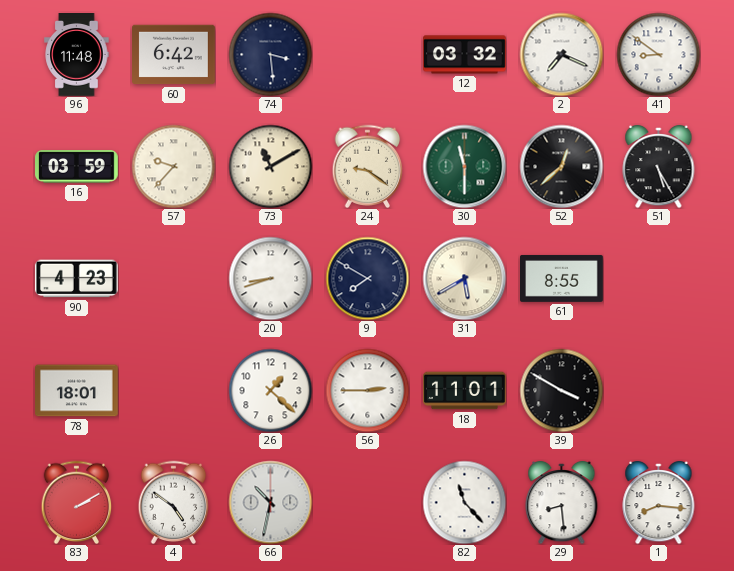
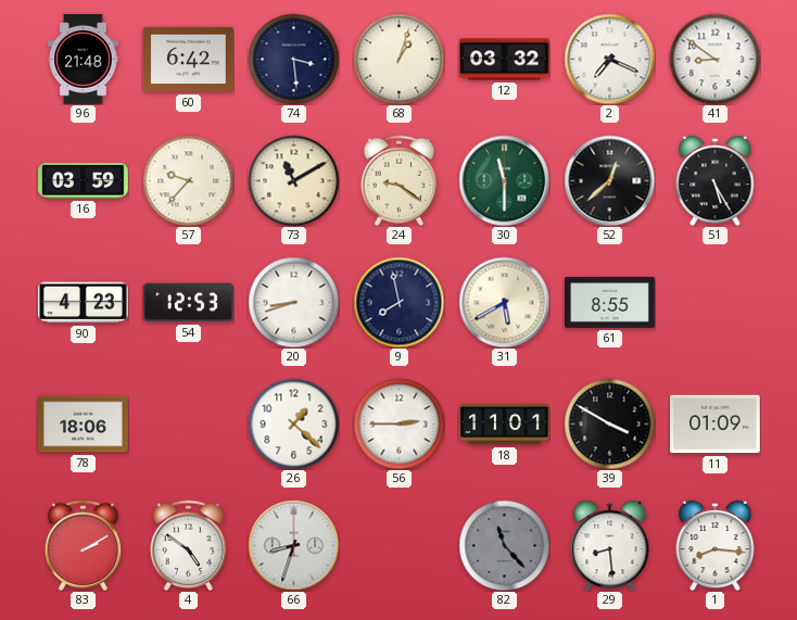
96: 11:48 -> 21:48
68: none -> 1:03
54: none -> 12:53
9: 7:50 -> 7:58
78: 18:01 -> 18:06
11: none -> 01:09
66: 10:32 -> 8:33
82 dial: white -> grey
